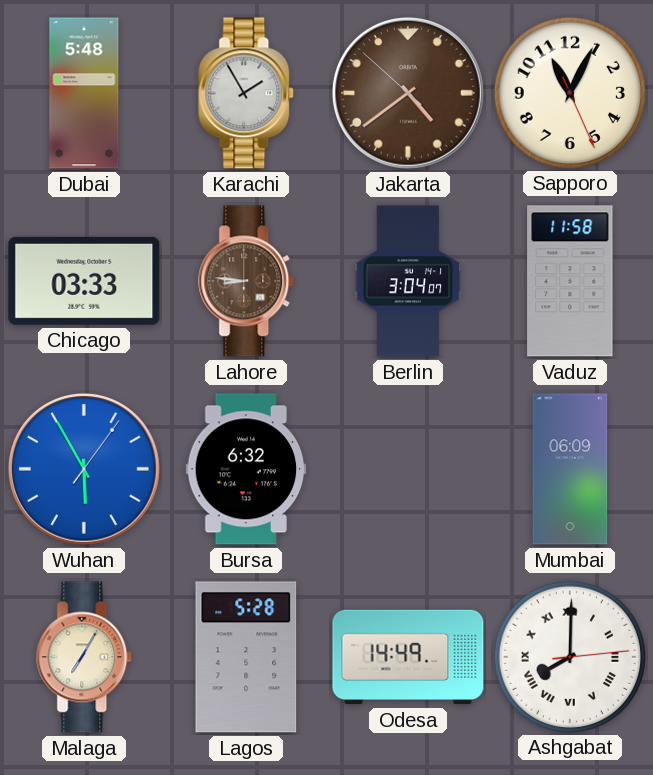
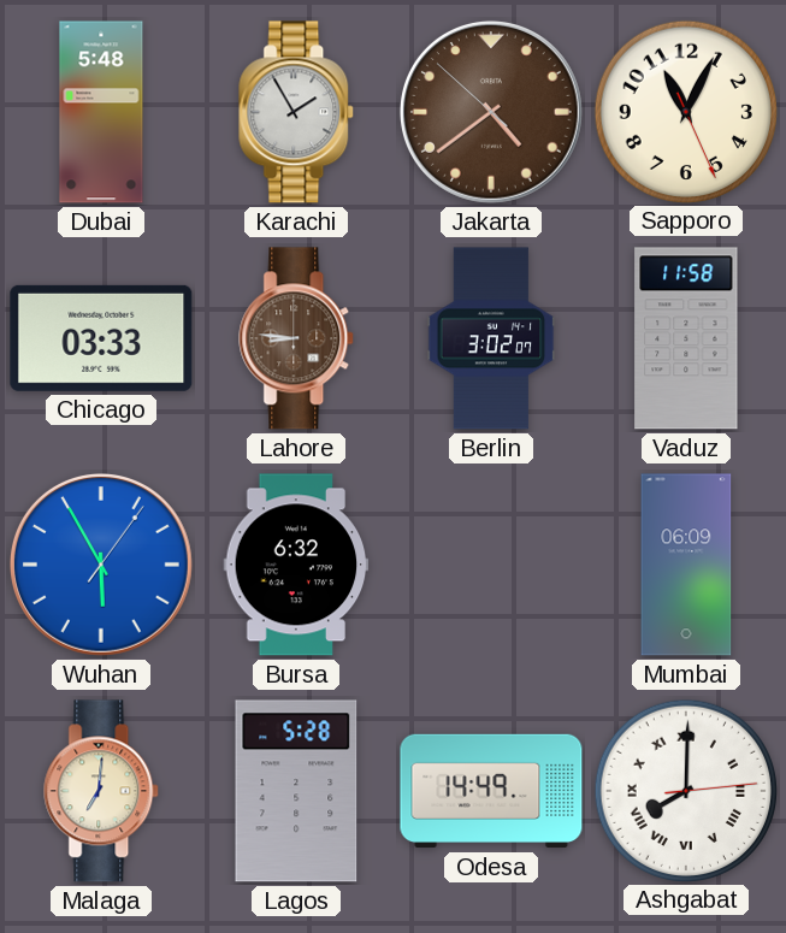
Berlin: 3:04 -> 3:02
Malaga: 7:05 -> 7:01
